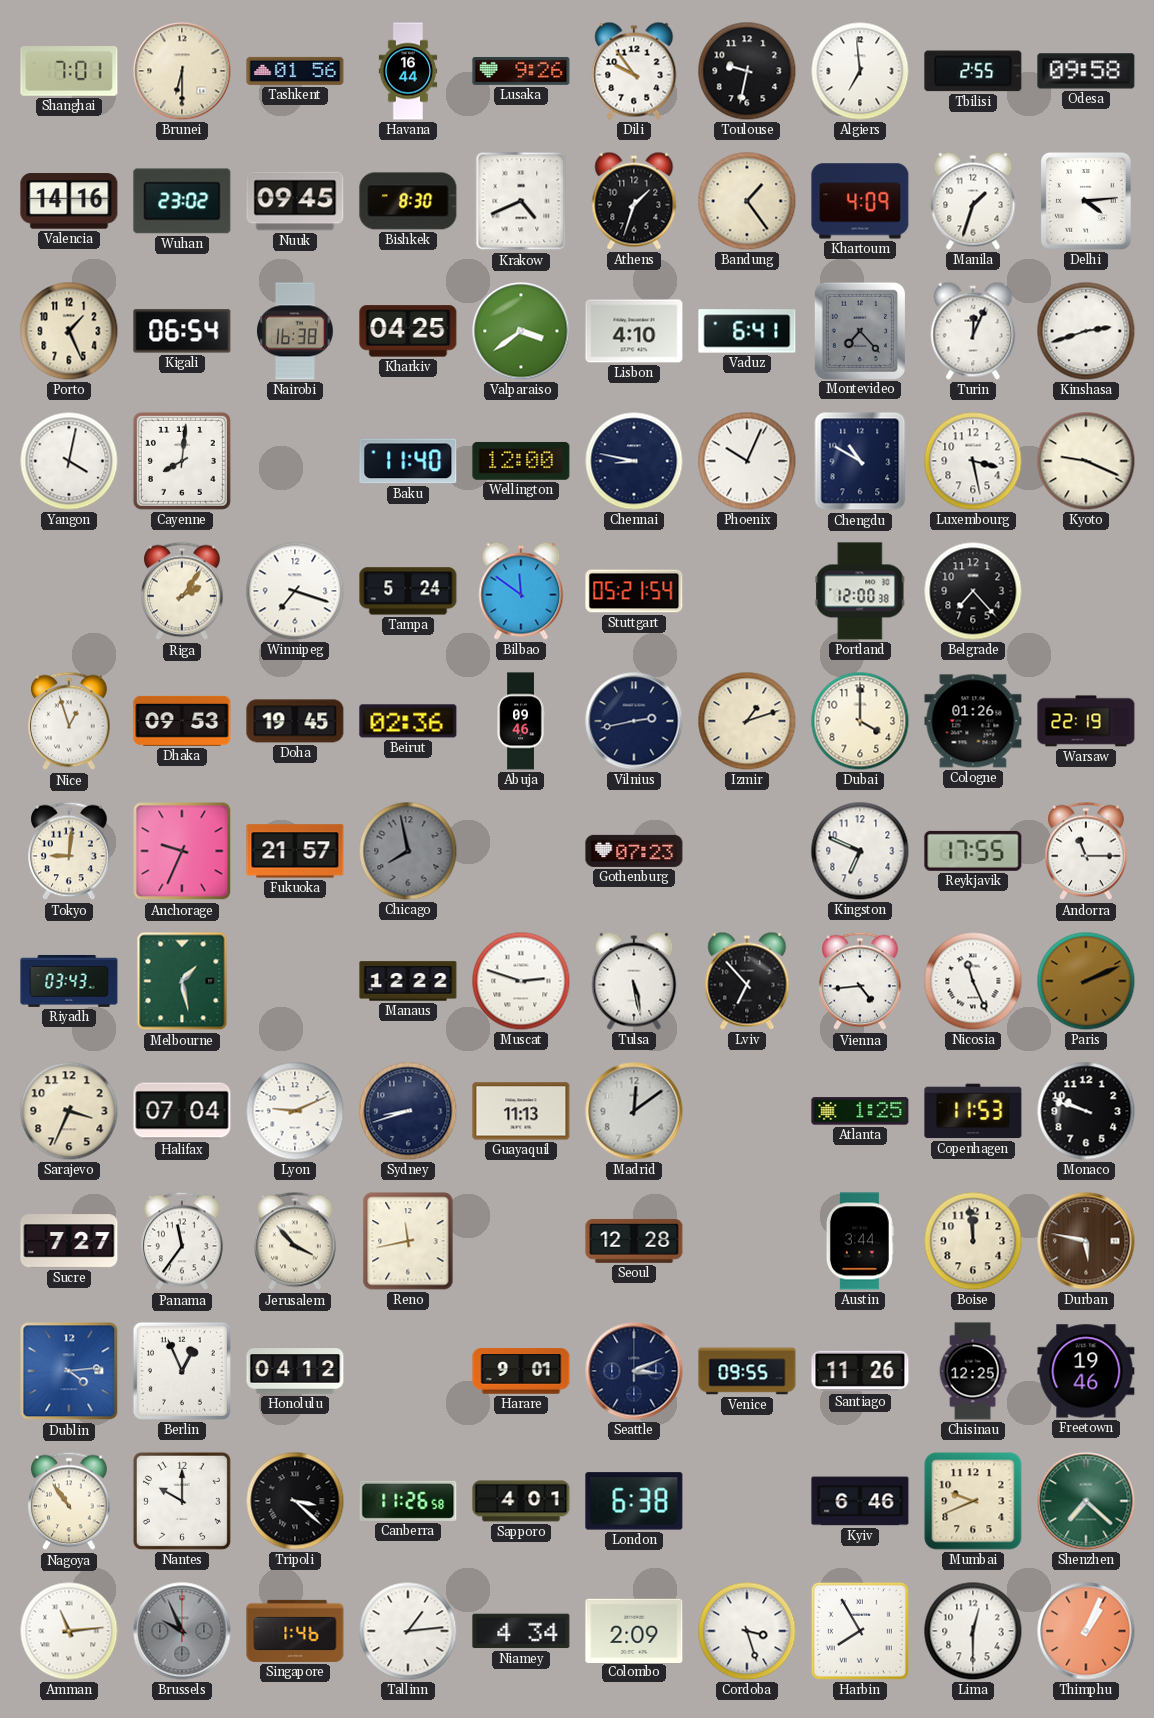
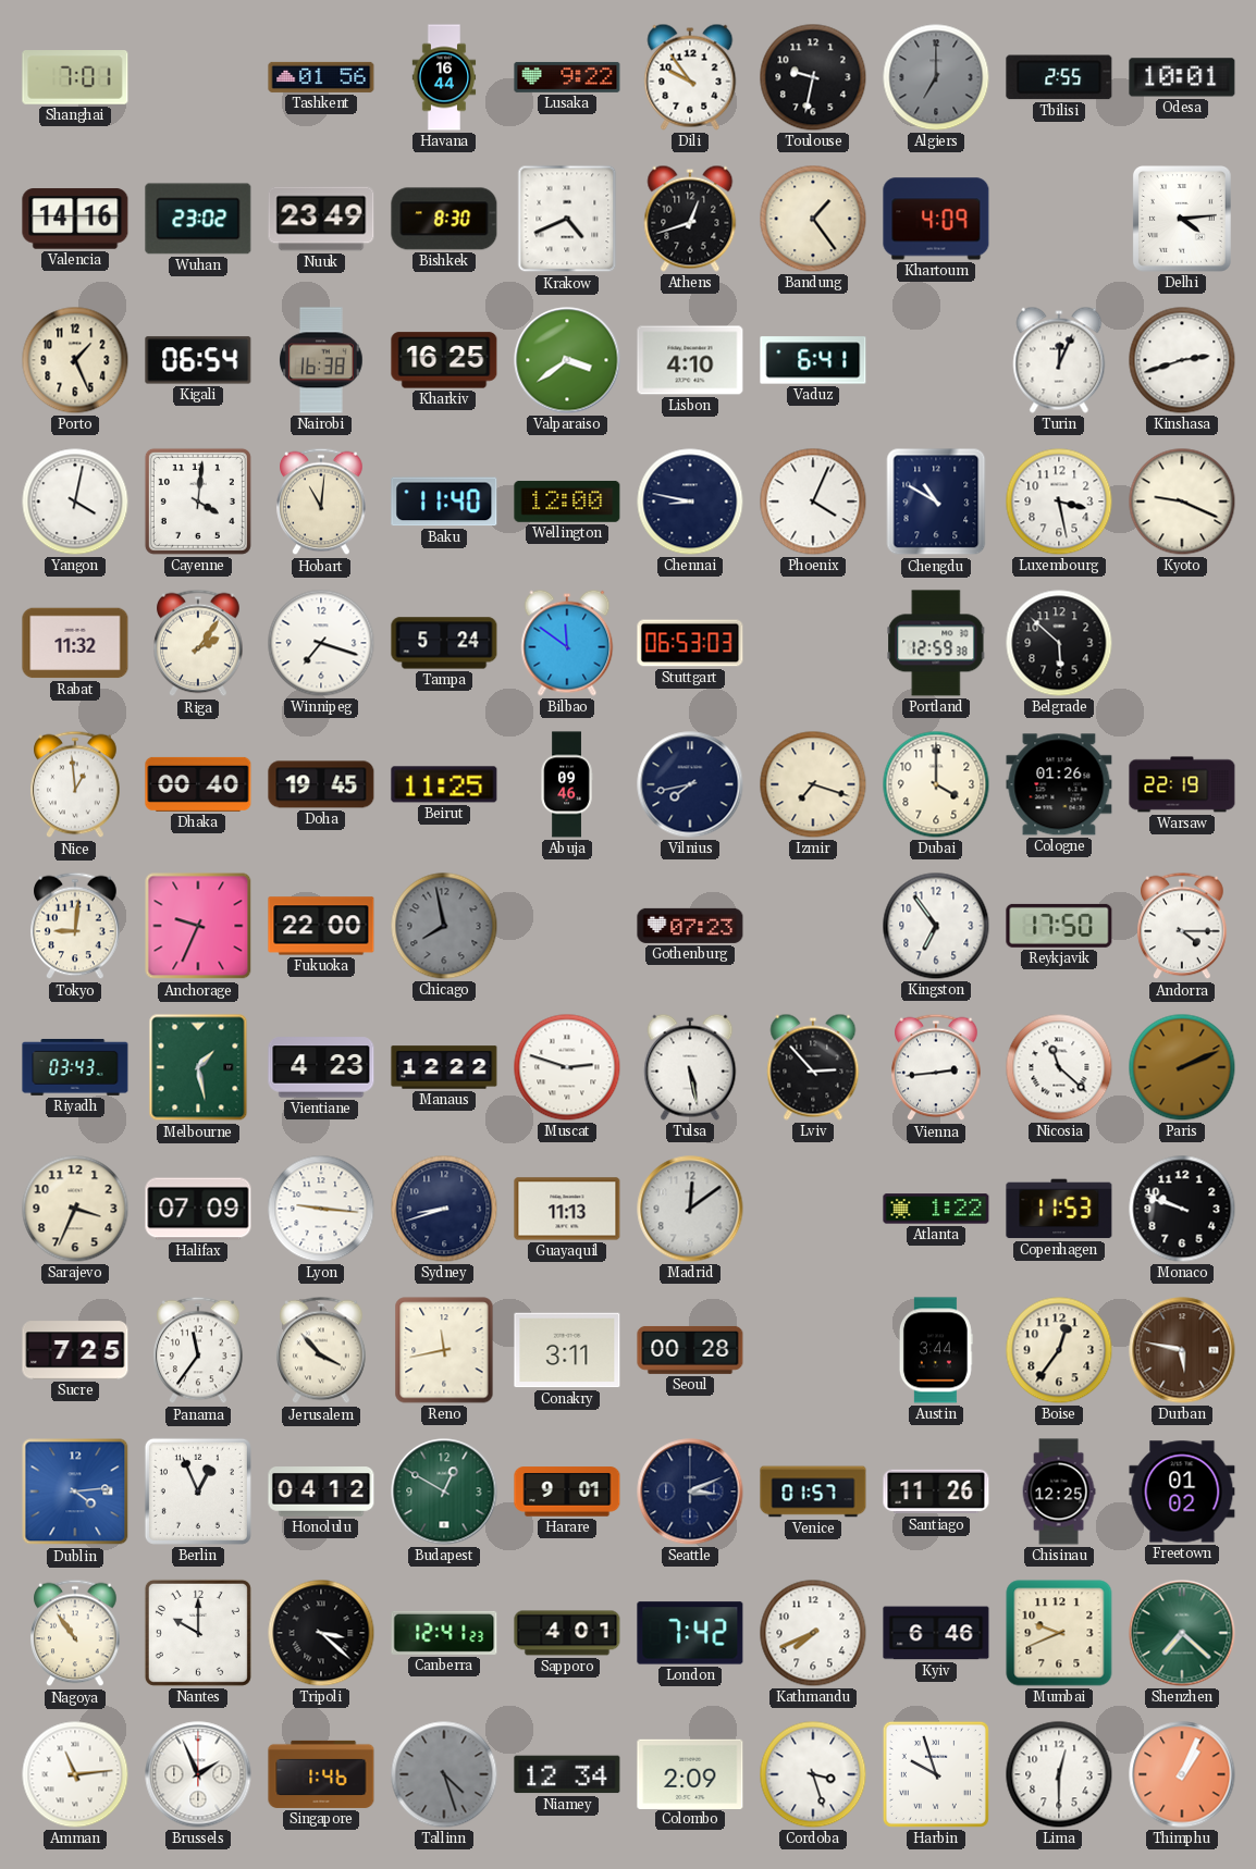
Brunei: 6:30 -> none
Lusaka: 9:26 -> 9:22
Algiers: 6:59 -> 7:00
Algiers dial: white -> grey
Odesa: 09:58 -> 10:01
Nuuk: 09:45 -> 23:49
Athens: 1:33 -> 12:42
Manila: 1:33 -> none
Kharkiv: 04:25 -> 16:25
Montevideo: 7:23 -> none
Cayenne: 8:01 -> 4:01
Hobart: none -> 11:01
Phoenix: 10:04 -> 4:04
Rabat: none -> 11:32
Stuttgart: 05:21 -> 06:53
Portland: 12:00 -> 12:59
Belgrade: 7:23 -> 5:52
Nice: 12:57 -> 12:59
Dhaka: 09:53 -> 00:40
Beirut: 02:36 -> 11:25
Vilnius: 2:43 -> 7:43
Izmir: 1:12 -> 7:18
Fukuoka: 21:57 -> 22:00
Kingston: 6:49 -> 6:54
Reykjavik: 17:55 -> 17:50
Andorra: 11:15 -> 4:15
Vientiane: none -> 4:23
Lviv: 6:53 -> 2:53
Vienna: 4:44 -> 2:44
Nicosia: 11:26 -> 11:22
Halifax: 07:04 -> 07:09
Lyon: 9:11 -> 9:16
Atlanta: 1:25 -> 1:22
Sucre: 7:27 -> 7:25
Conakry: none -> 3:11
Seoul: 12:28 -> 00:28
Boise: 11:59 -> 12:36
Budapest: none -> 12:50
Venice: 09:55 -> 01:57
Freetown: 19:46 -> 01:02
Canberra: 11:26 -> 12:41
London: 6:38 -> 7:42
Kathmandu: none -> 7:41
Brussels: 9:56 -> 1:56
Brussels dial: grey -> white
Tallinn: 1:14 -> 4:27
Tallinn dial: white -> grey
Niamey: 4:34 -> 12:34
Harbin: 7:55 -> 9:57
